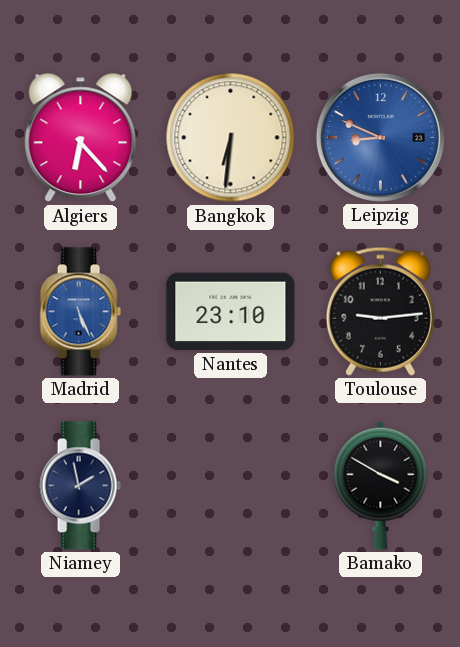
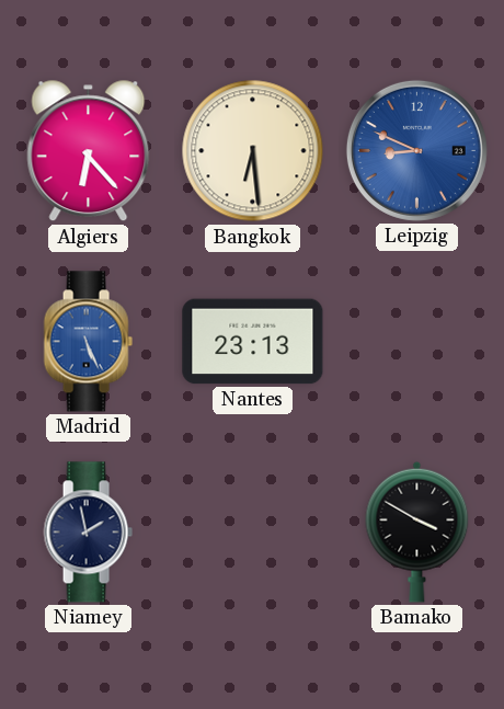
Bangkok: 6:31 -> 6:29
Nantes: 23:10 -> 23:13
Toulouse: 9:14 -> none
